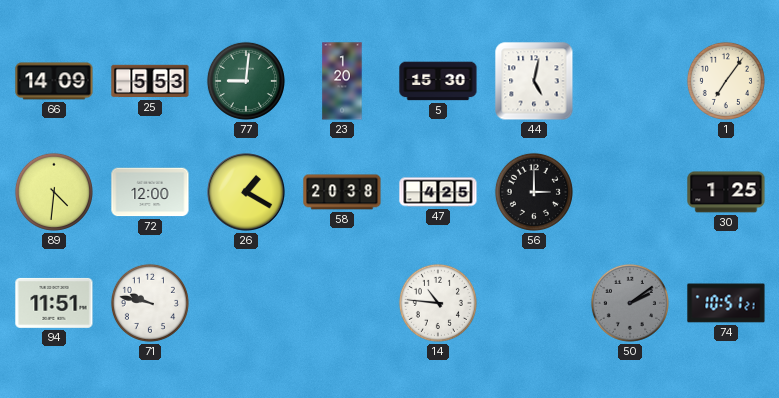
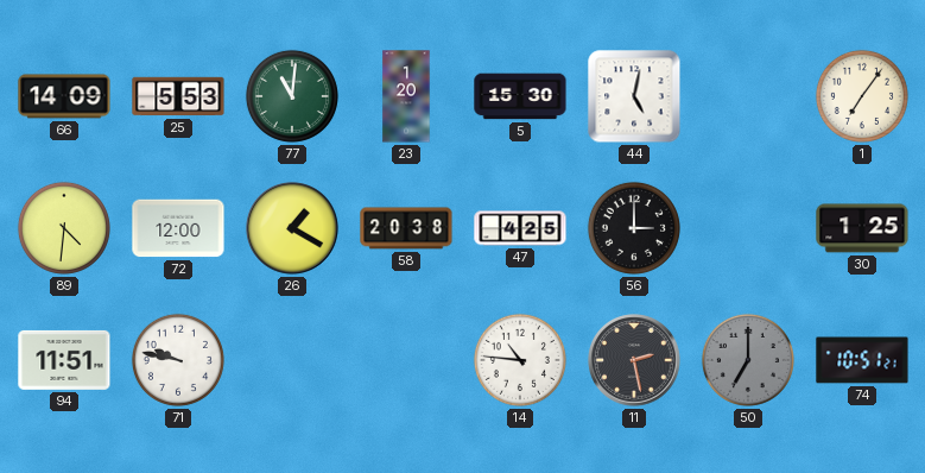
77: 9:01 -> 11:01
11: none -> 2:28
50: 2:09 -> 7:00
